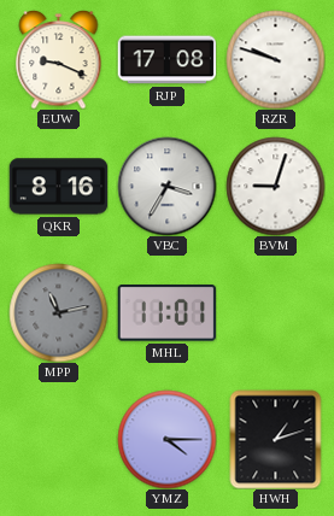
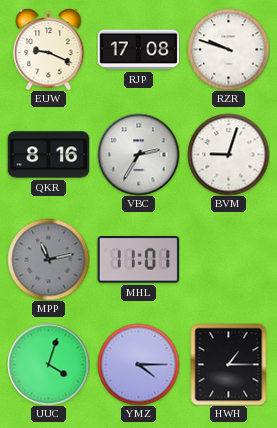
VBC: 3:35 -> 2:35
UUC: none -> 4:03
HWH: 1:12 -> 1:15
